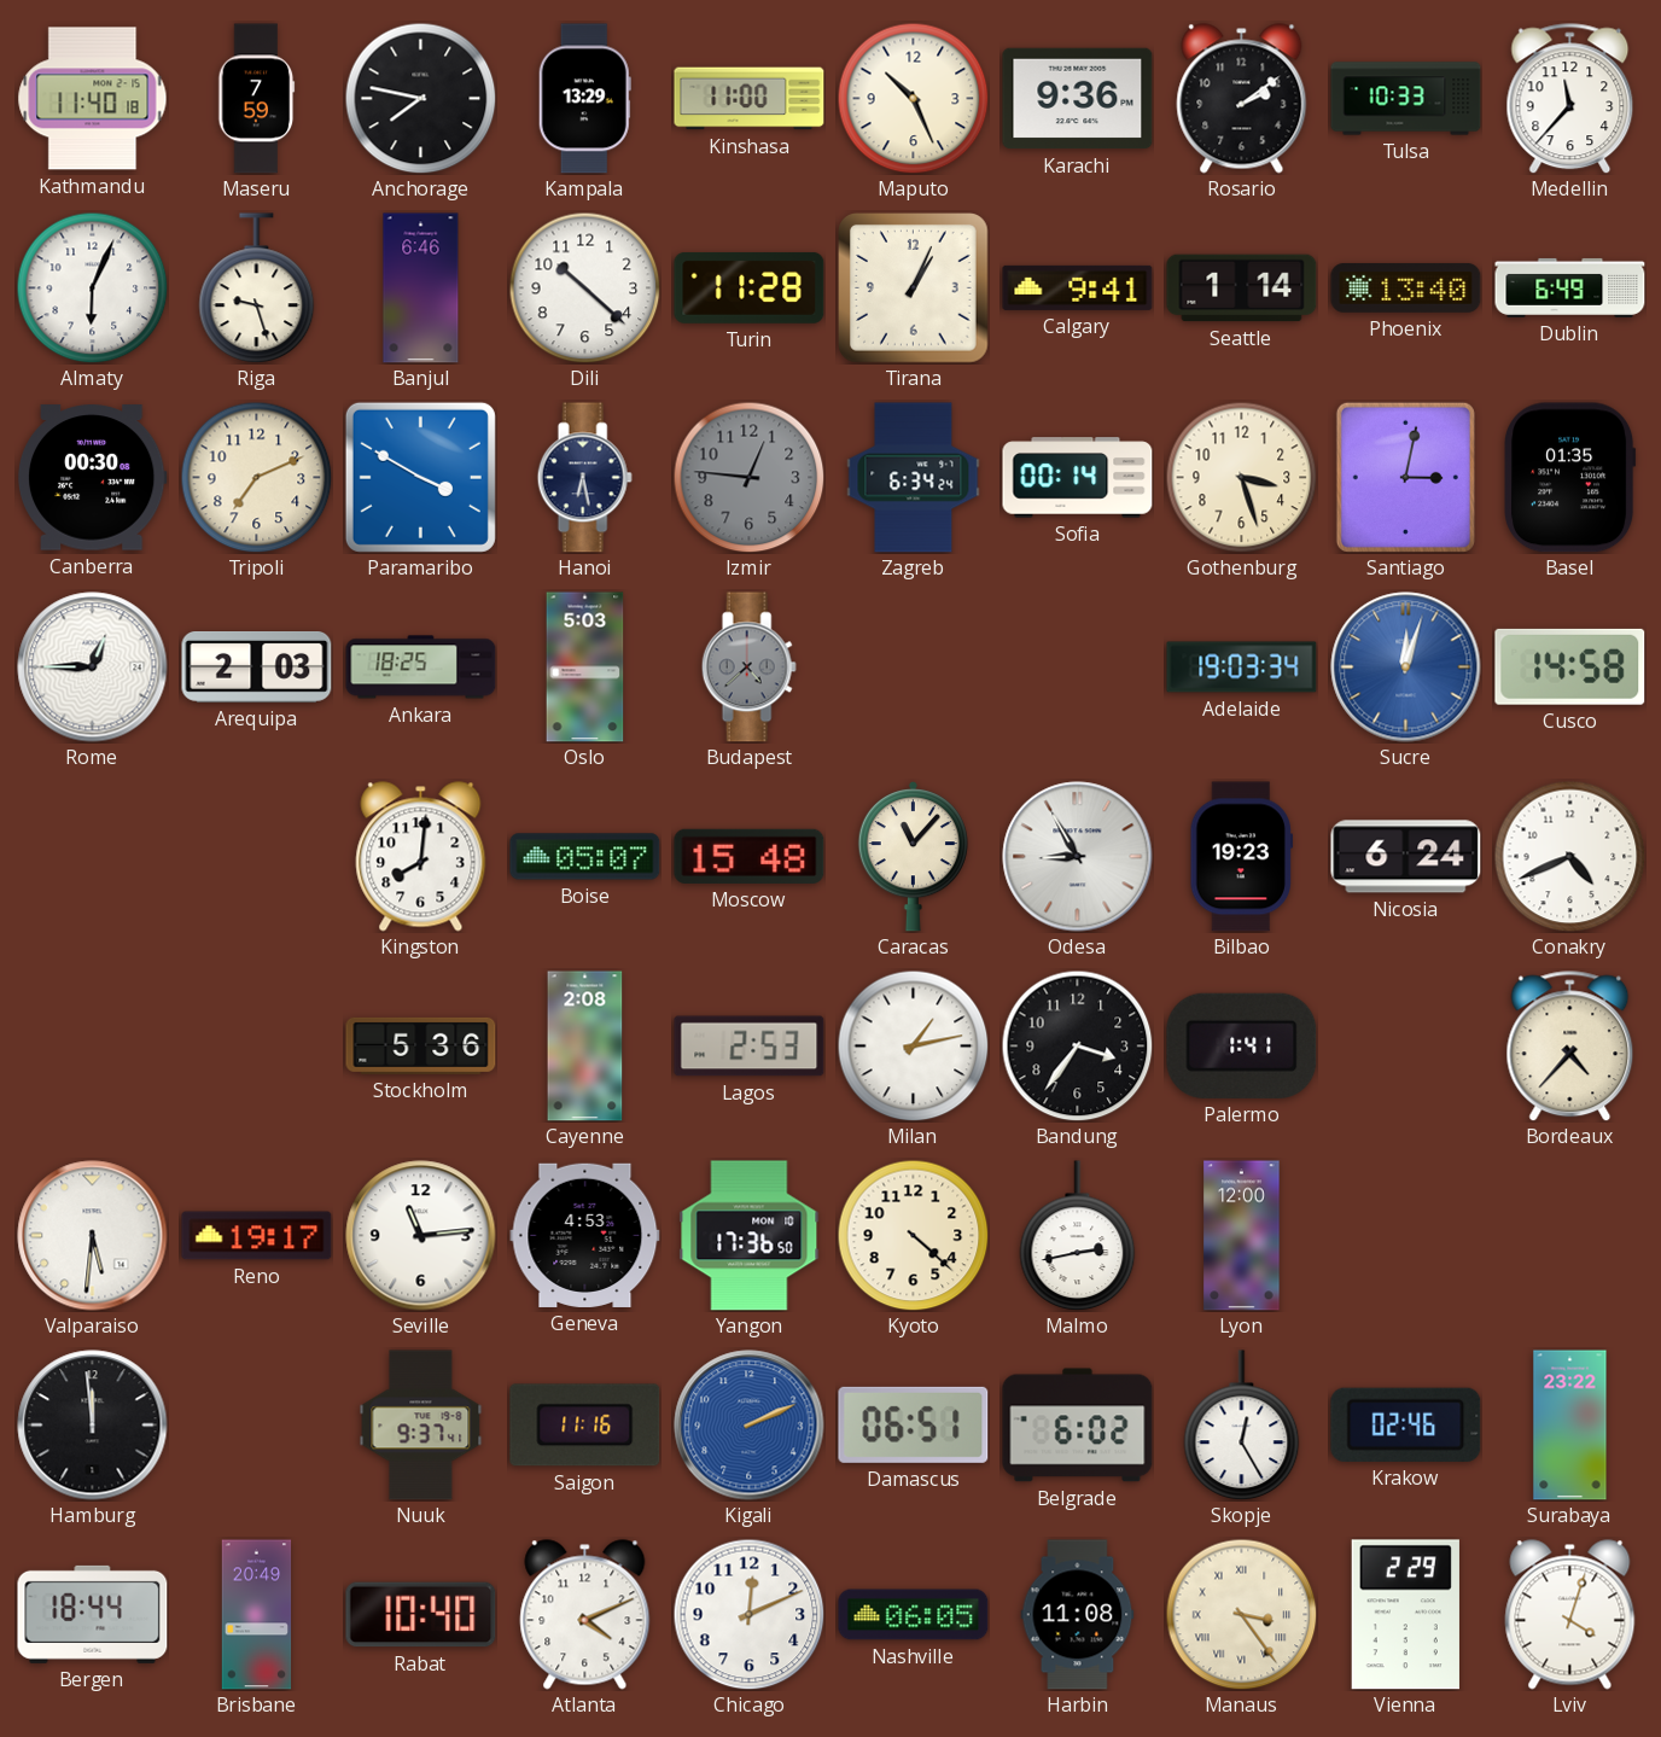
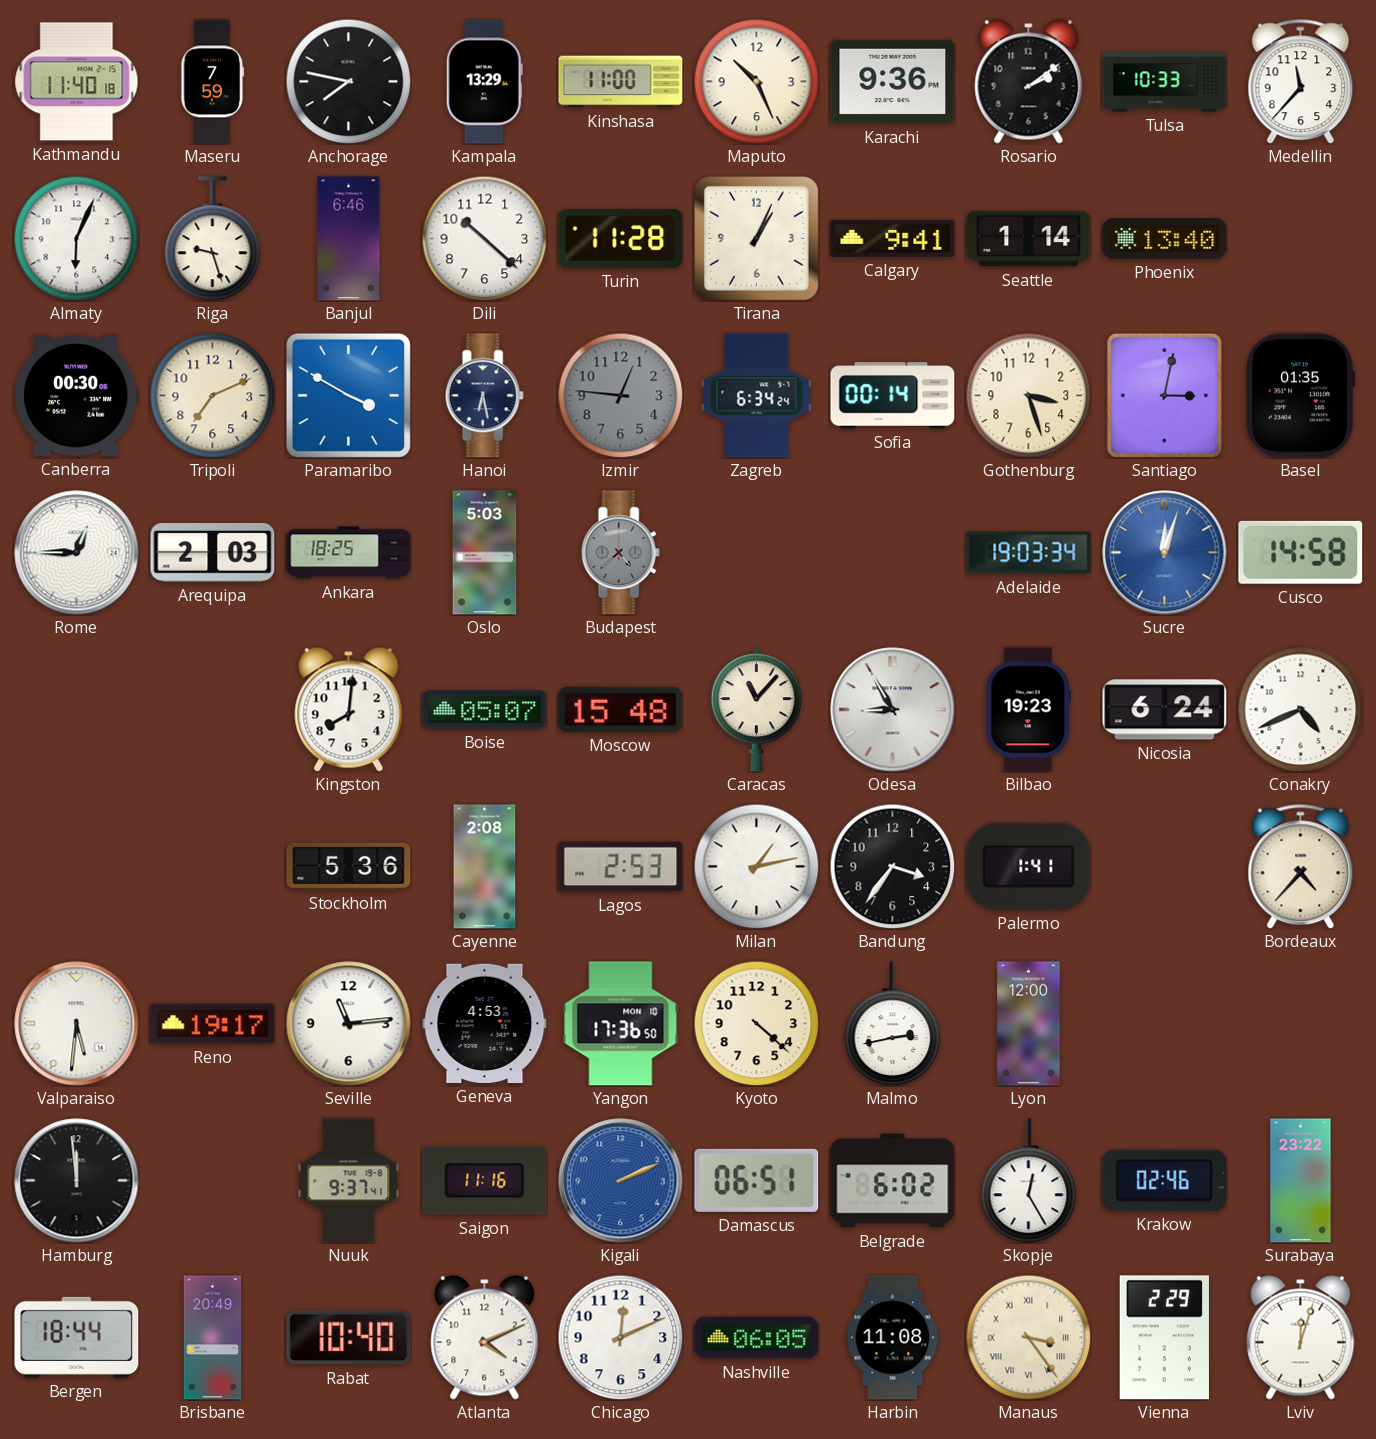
Dublin: 6:49 -> none
Lviv: 4:03 -> 12:03
